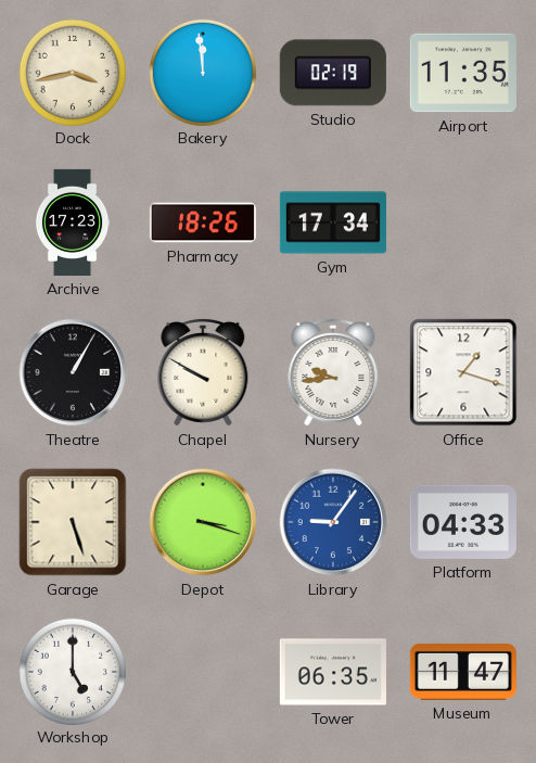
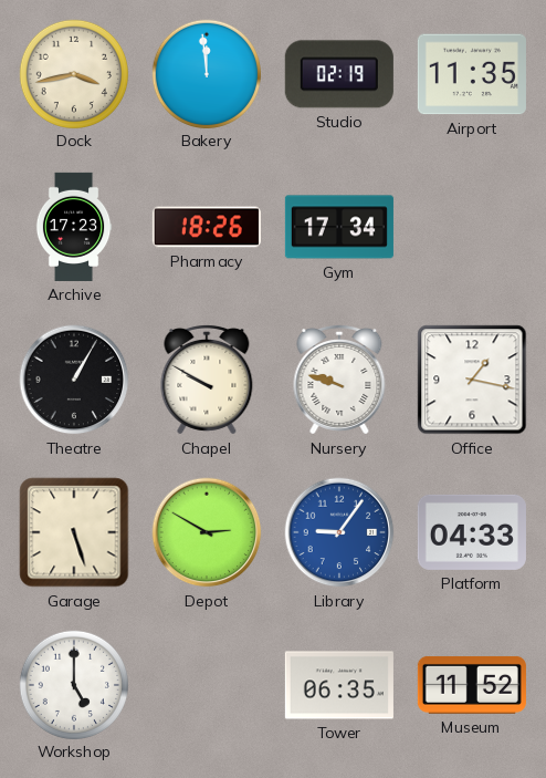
Nursery: 9:44 -> 9:48
Office: 1:18 -> 1:17
Depot: 3:18 -> 2:50
Museum: 11:47 -> 11:52
